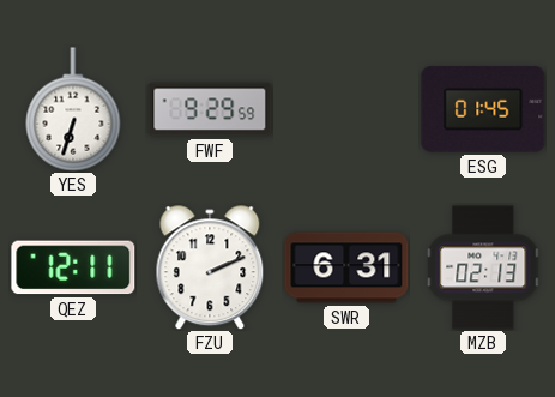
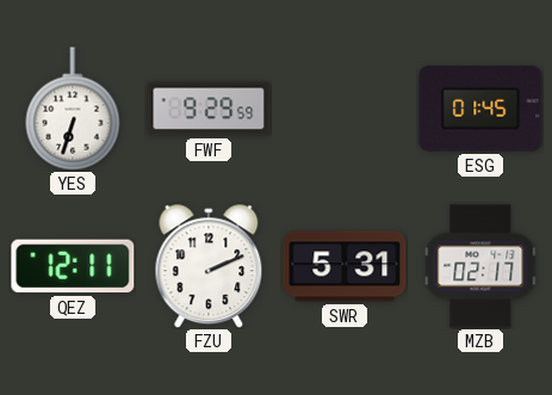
SWR: 6:31 -> 5:31
MZB: 02:13 -> 02:17
